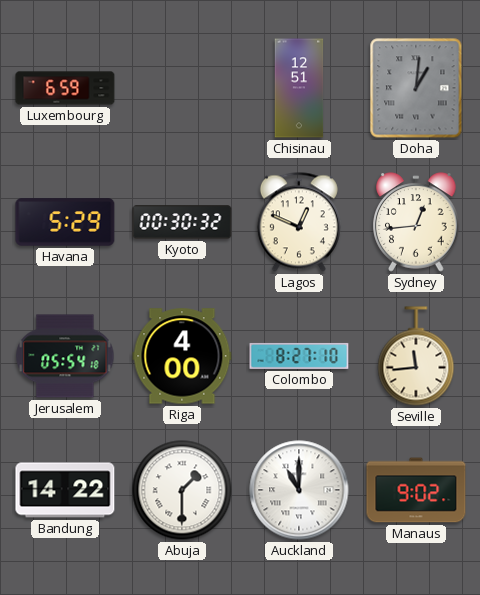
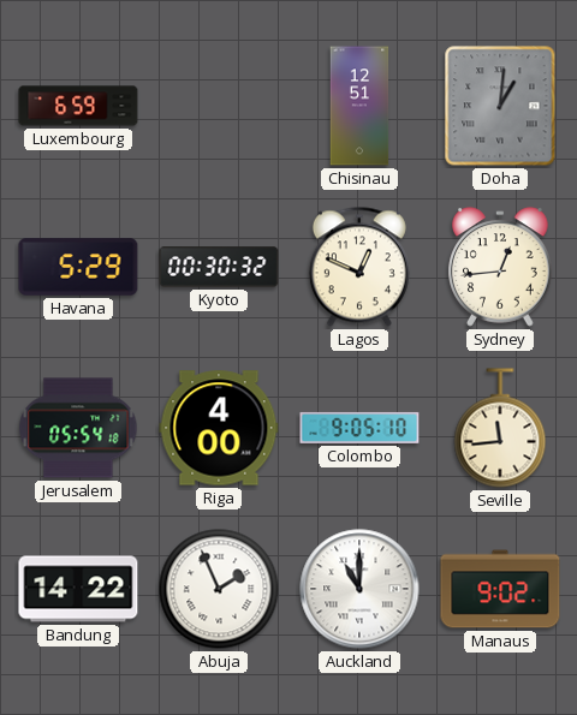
Colombo: 8:27 -> 9:05
Abuja: 1:30 -> 1:56
